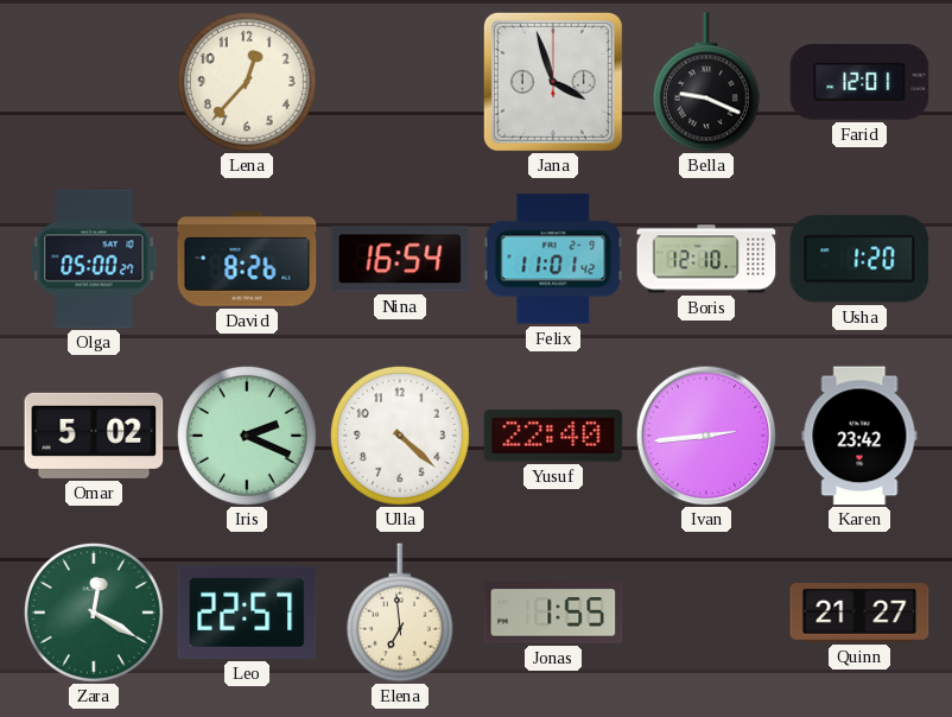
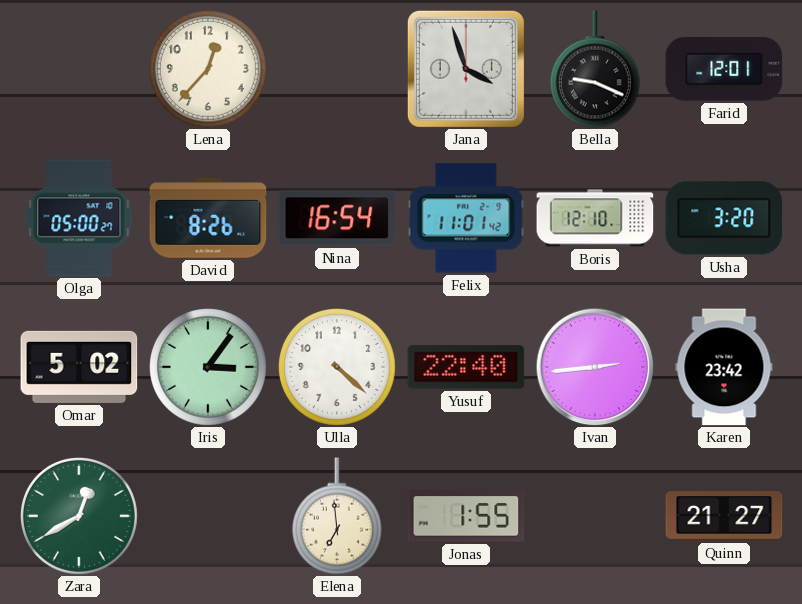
Usha: 1:20 -> 3:20
Iris: 2:19 -> 3:06
Zara: 12:20 -> 12:40
Leo: 22:57 -> none
